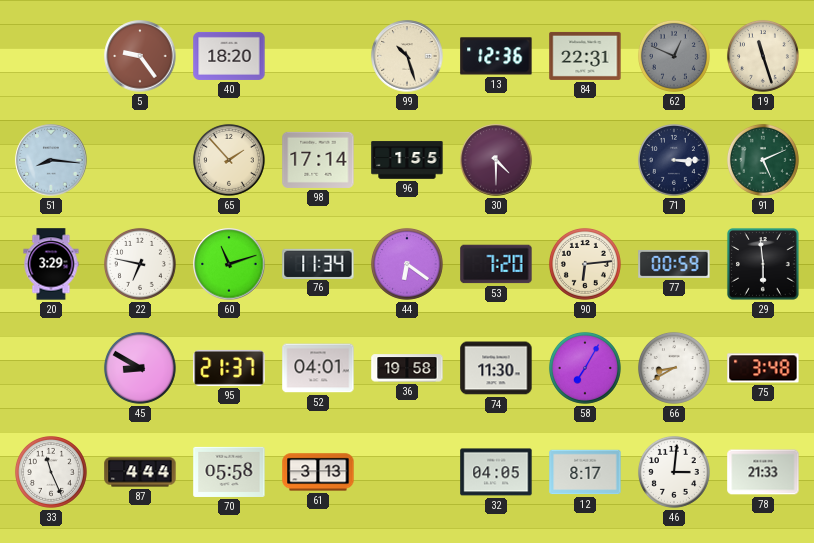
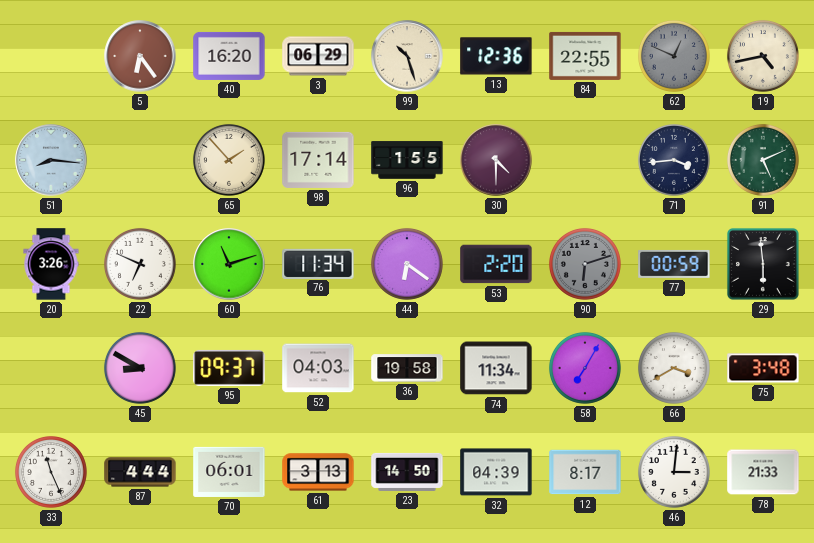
5: 9:24 -> 6:24
40: 18:20 -> 16:20
3: none -> 06:29
84: 22:31 -> 22:55
19: 11:27 -> 4:43
71: 3:15 -> 3:44
20: 3:29 -> 3:26
22: 6:47 -> 6:49
53: 7:20 -> 2:20
90: 6:14 -> 6:12
90 dial: cream -> grey
95: 21:37 -> 09:37
52: 04:01 -> 04:03
74: 11:30 -> 11:34
66: 8:40 -> 3:40
70: 05:58 -> 06:01
23: none -> 14:50
32: 04:05 -> 04:39
